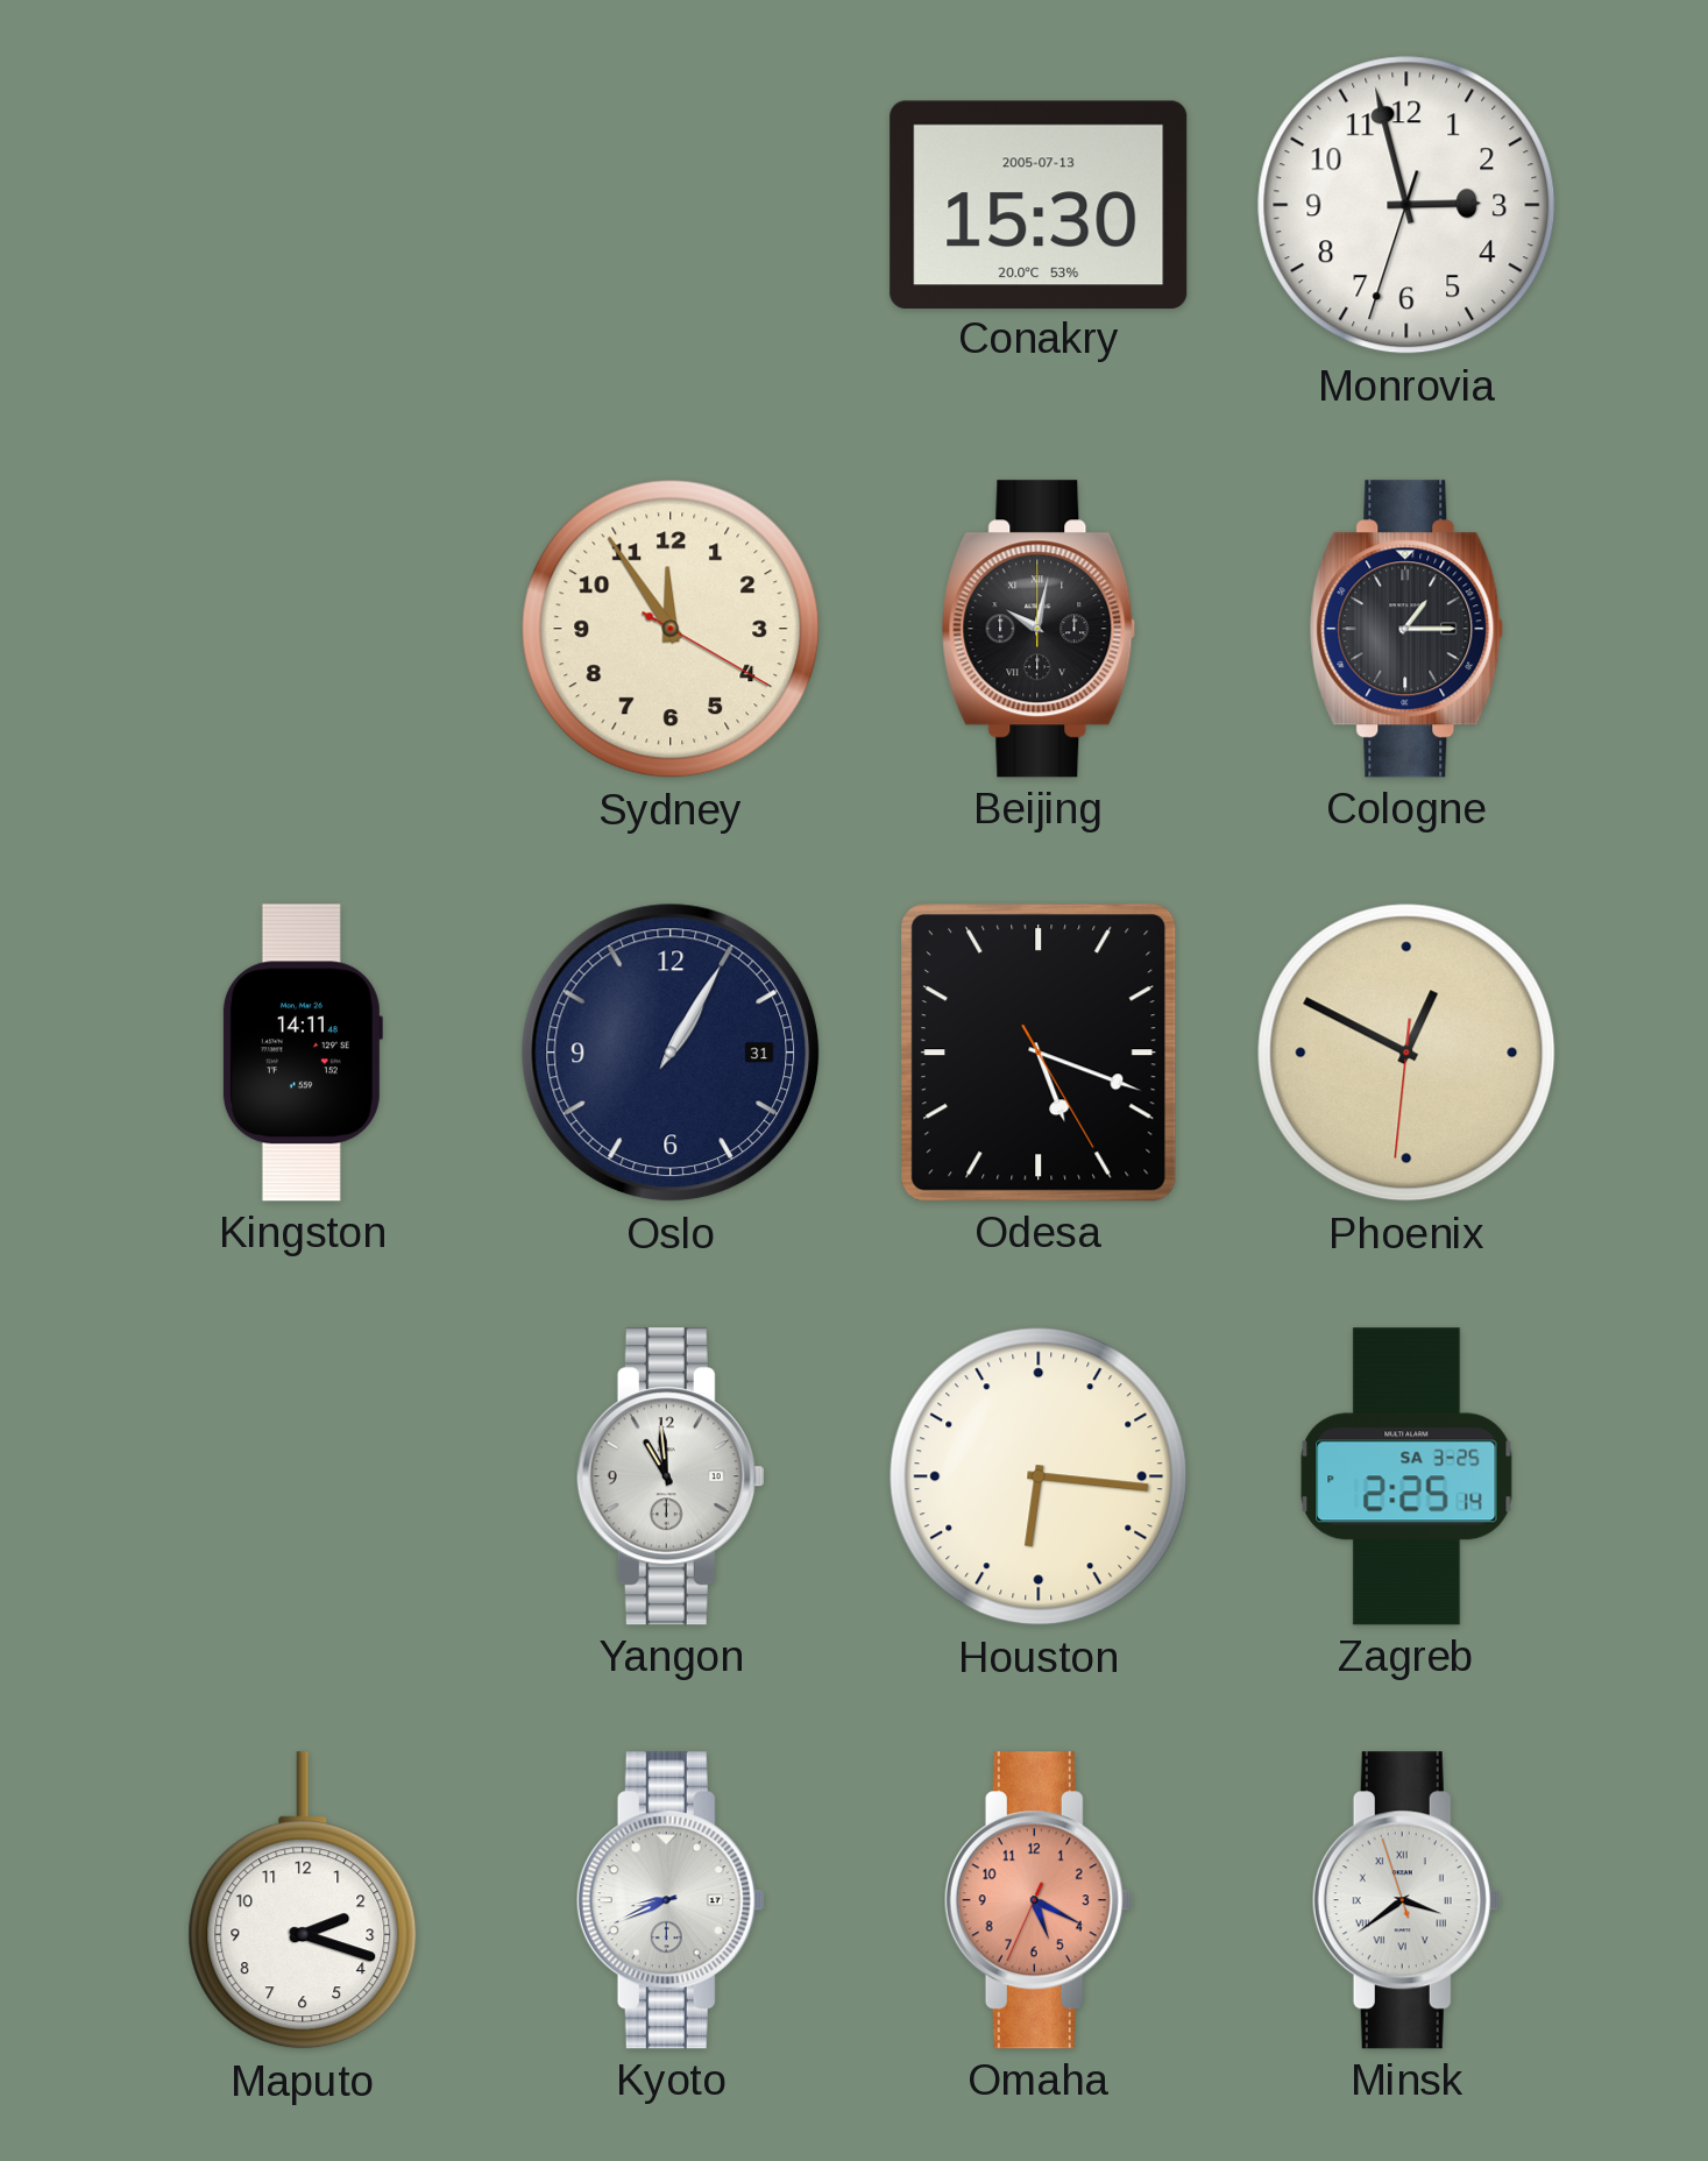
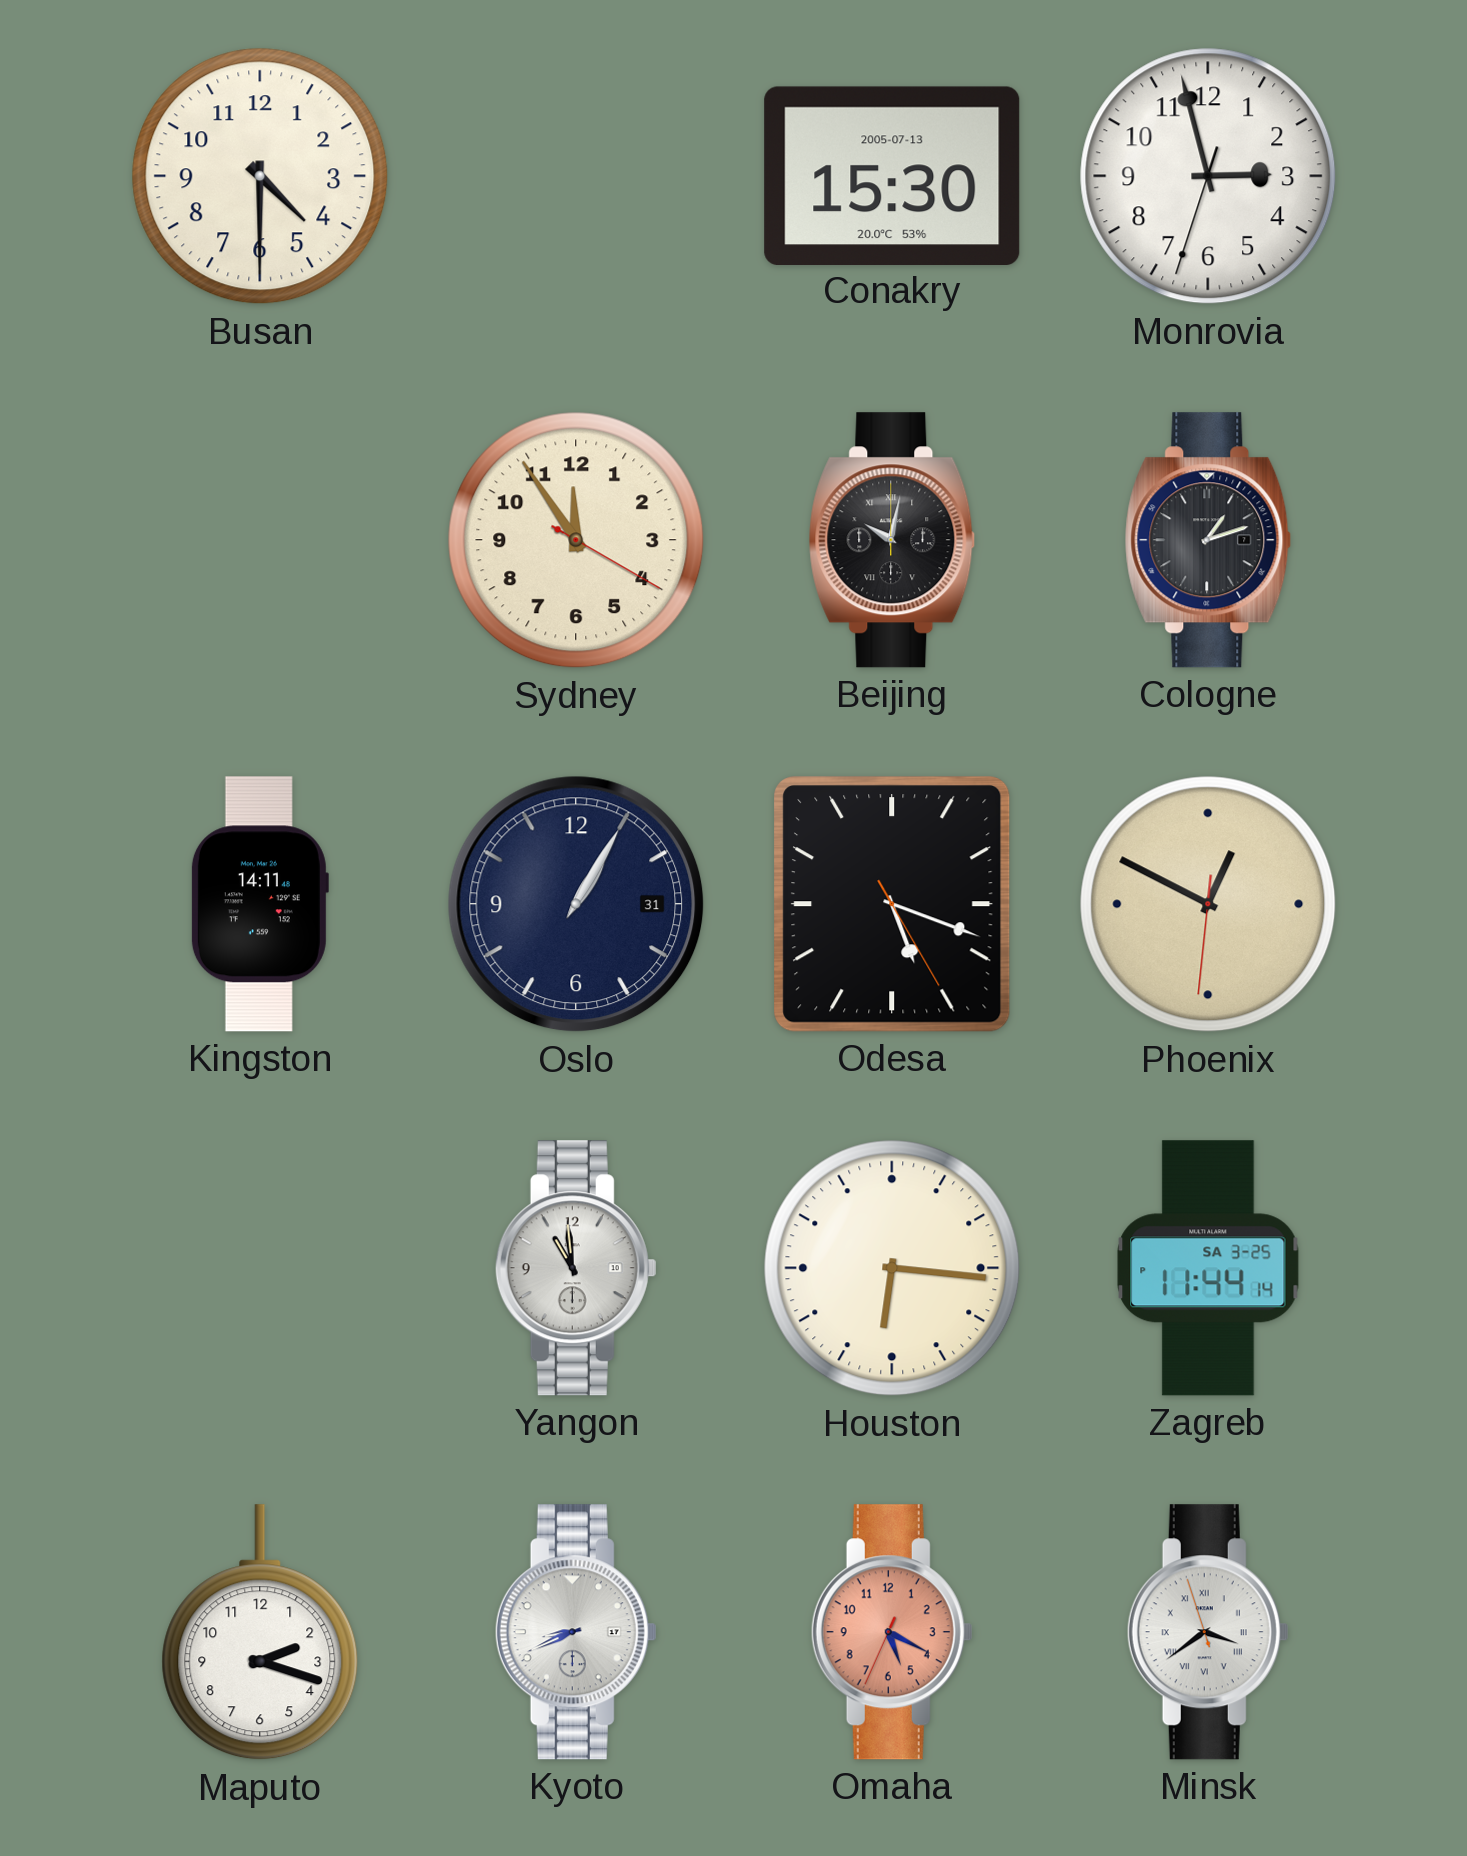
Busan: none -> 4:30
Cologne: 1:15 -> 1:12
Zagreb: 2:25 -> 11:44
